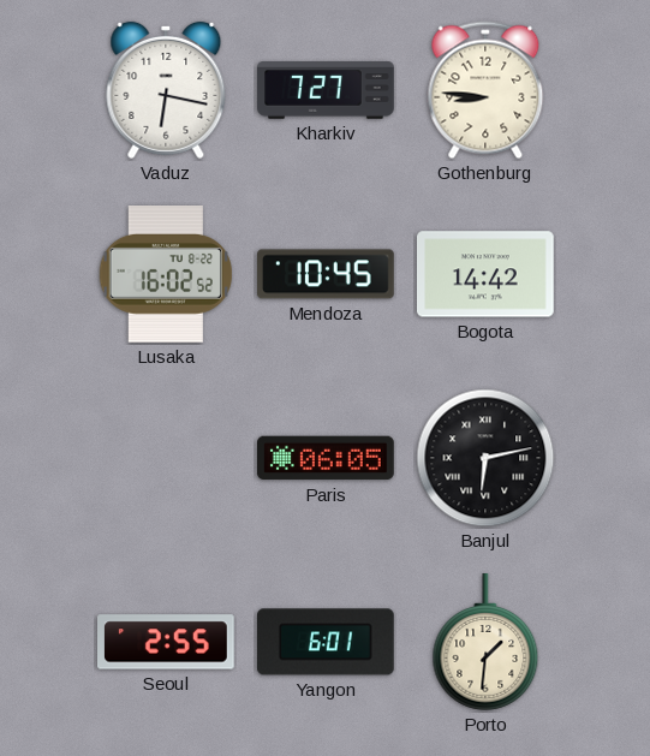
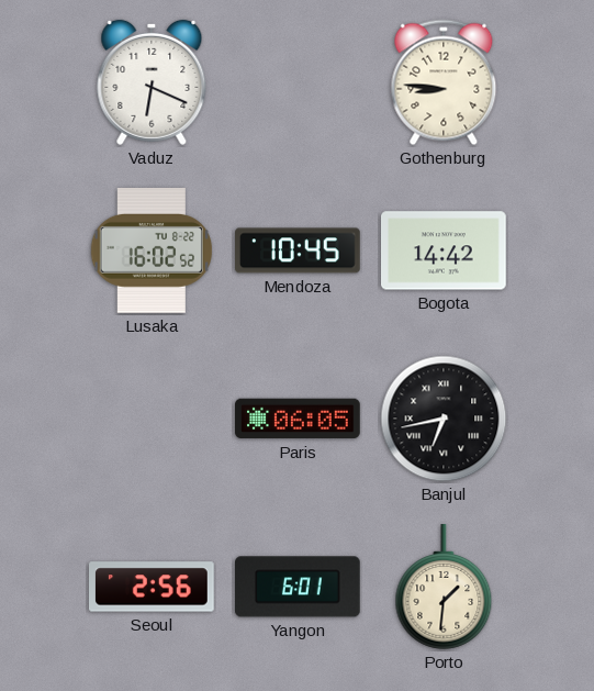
Vaduz: 6:17 -> 6:19
Kharkiv: 7:27 -> none
Banjul: 6:13 -> 6:43
Seoul: 2:55 -> 2:56
